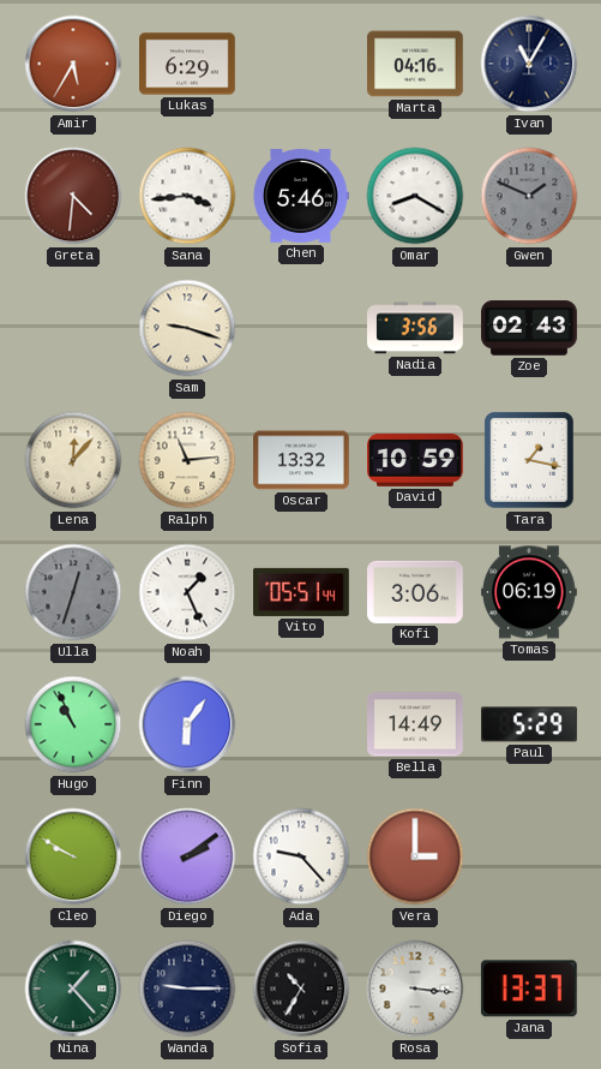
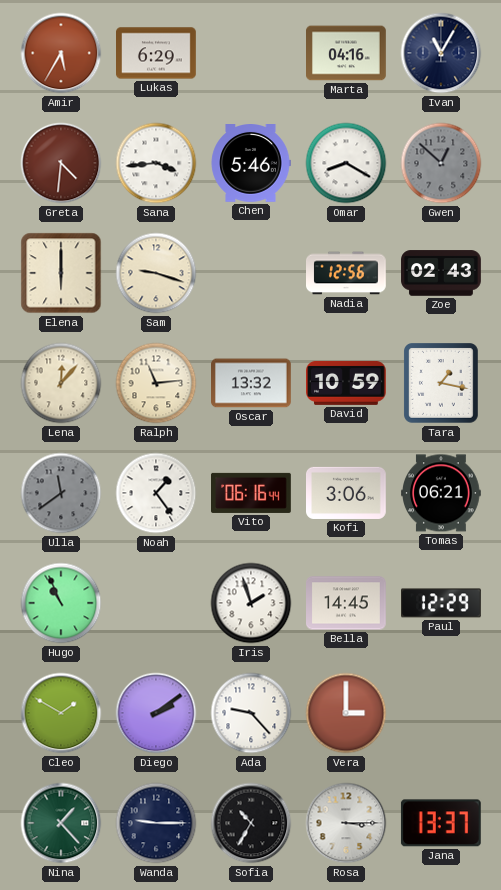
Gwen: 1:49 -> 12:52
Elena: none -> 6:00
Nadia: 3:56 -> 12:56
Ulla: 12:33 -> 11:39
Noah: 1:26 -> 1:24
Vito: 05:51 -> 06:16
Tomas: 06:19 -> 06:21
Finn: 6:06 -> none
Iris: none -> 1:57
Bella: 14:49 -> 14:45
Paul: 5:29 -> 12:29
Cleo: 9:50 -> 1:50
Rosa: 3:16 -> 3:15
